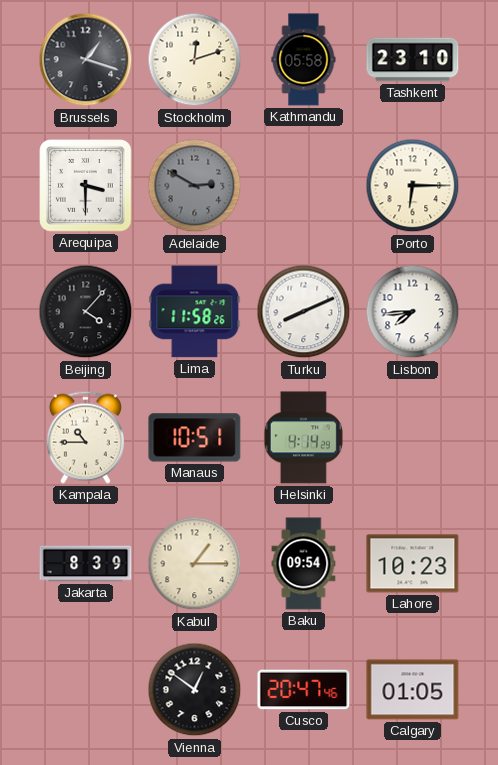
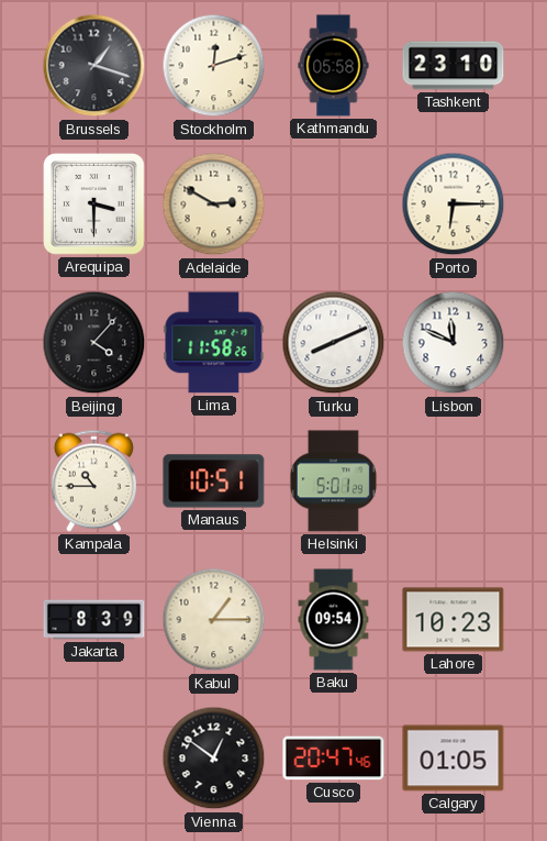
Adelaide dial: grey -> cream
Lisbon: 7:44 -> 11:49
Helsinki: 4:14 -> 5:01
